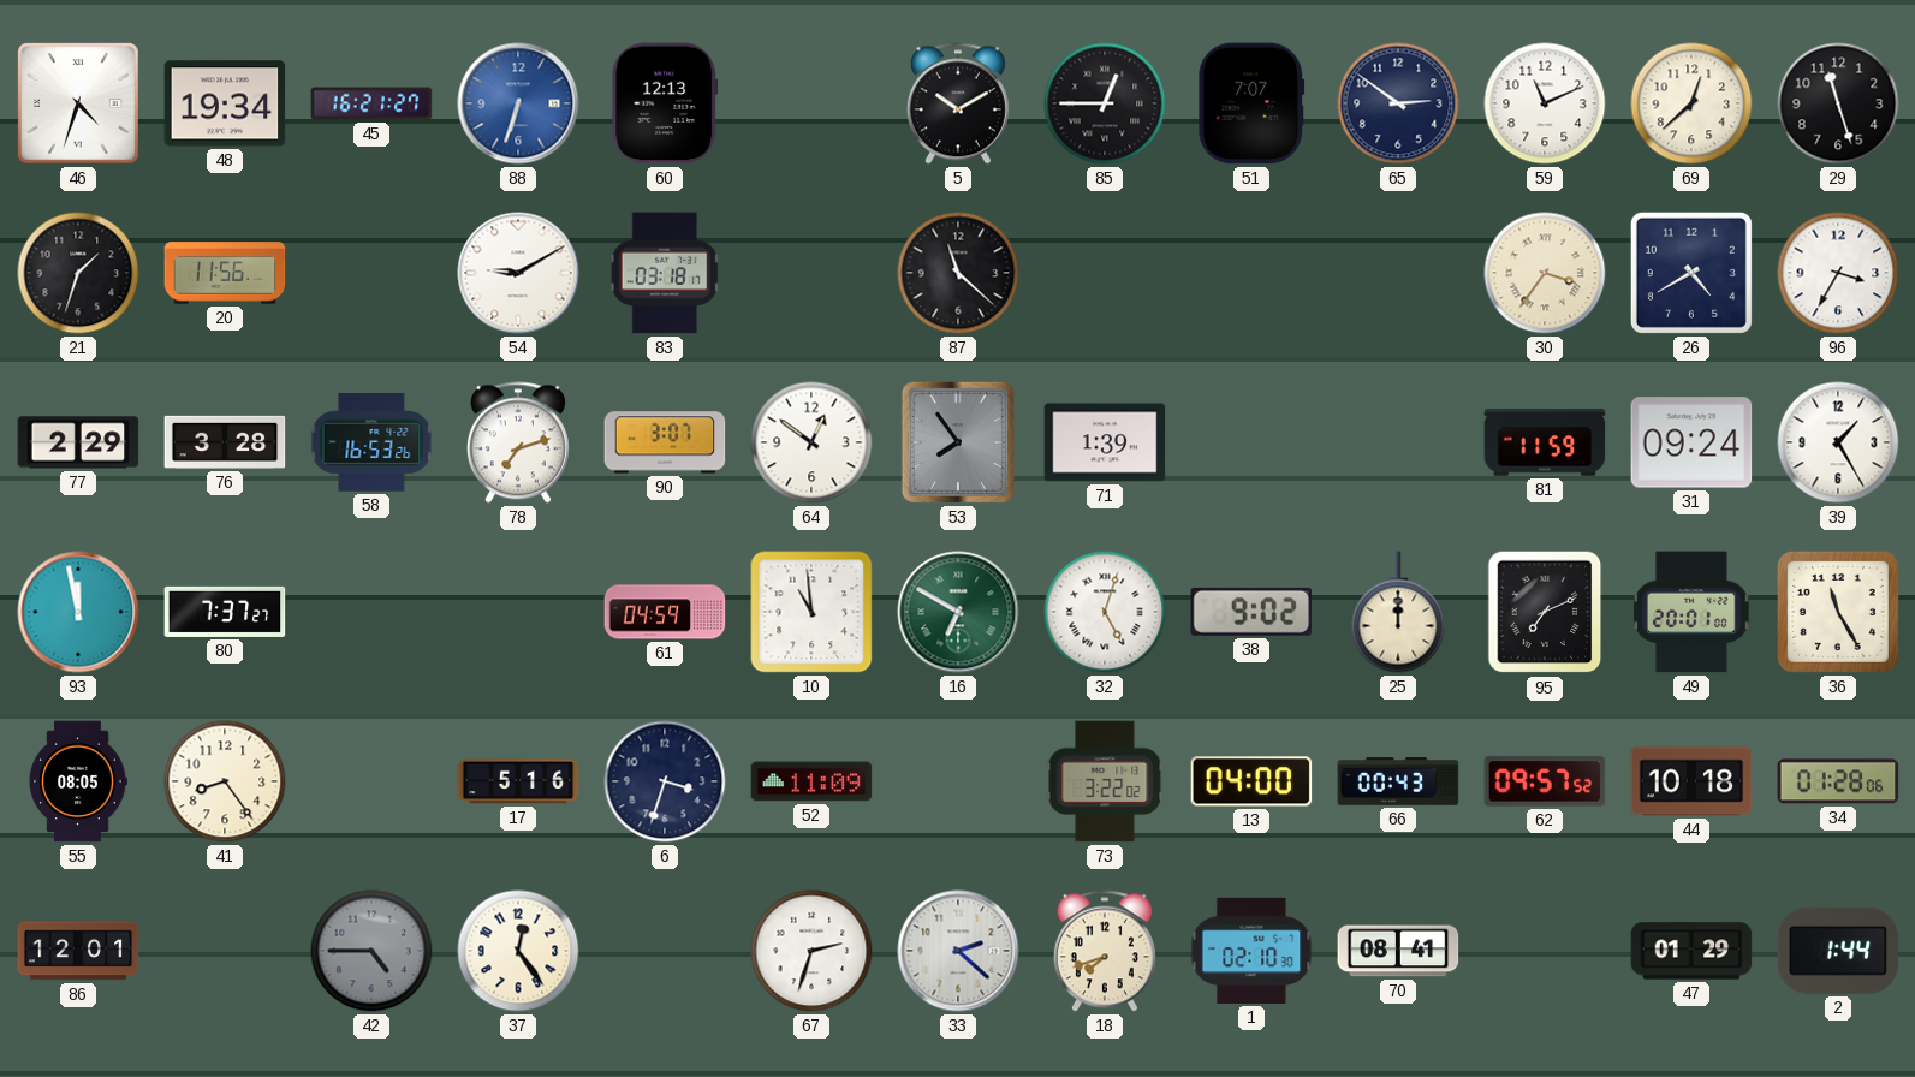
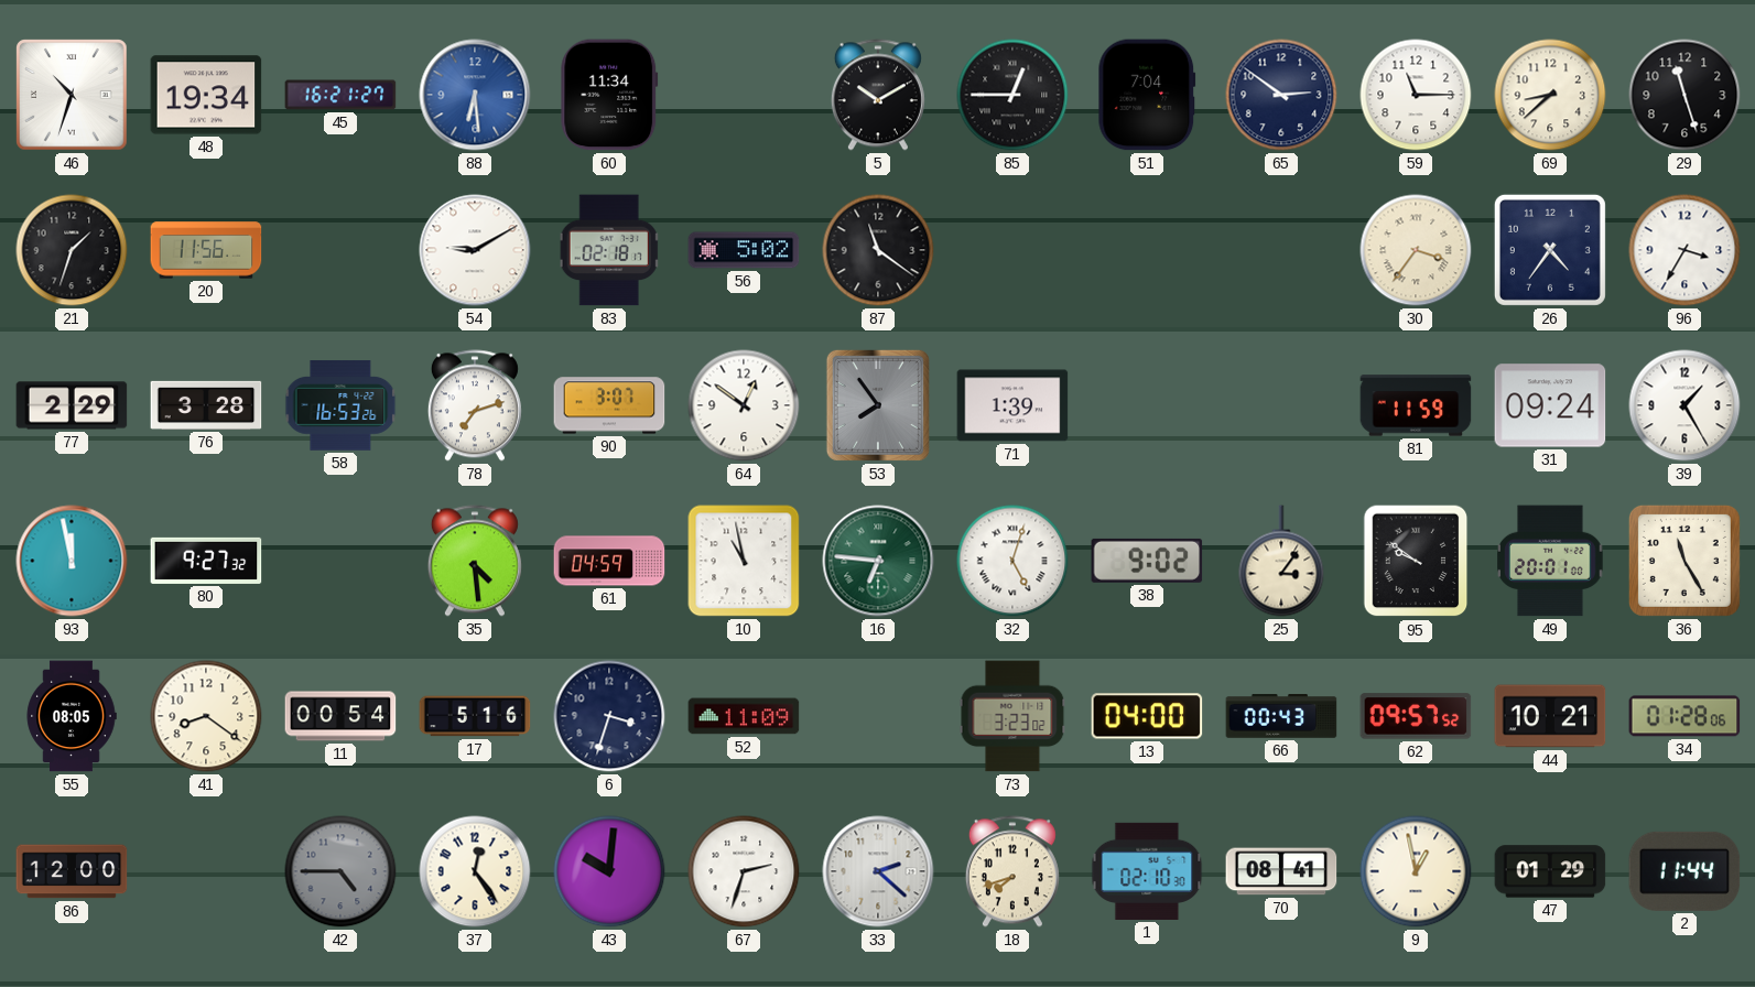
46: 4:33 -> 10:33
88: 6:33 -> 6:29
60: 12:13 -> 11:34
51: 7:07 -> 7:04
59: 11:11 -> 11:15
69: 12:38 -> 8:38
83: 03:18 -> 02:18
56: none -> 5:02
87: 11:22 -> 11:21
26: 4:40 -> 4:36
80: 7:37 -> 9:27
35: none -> 4:29
10: 10:59 -> 10:58
16: 6:50 -> 6:46
25: 12:00 -> 3:06
95: 7:11 -> 9:51
41: 8:24 -> 8:21
11: none -> 00:54
73: 3:22 -> 3:23
44: 10:18 -> 10:21
86: 12:01 -> 12:00
43: none -> 10:01
9: none -> 12:58
2: 1:44 -> 11:44
